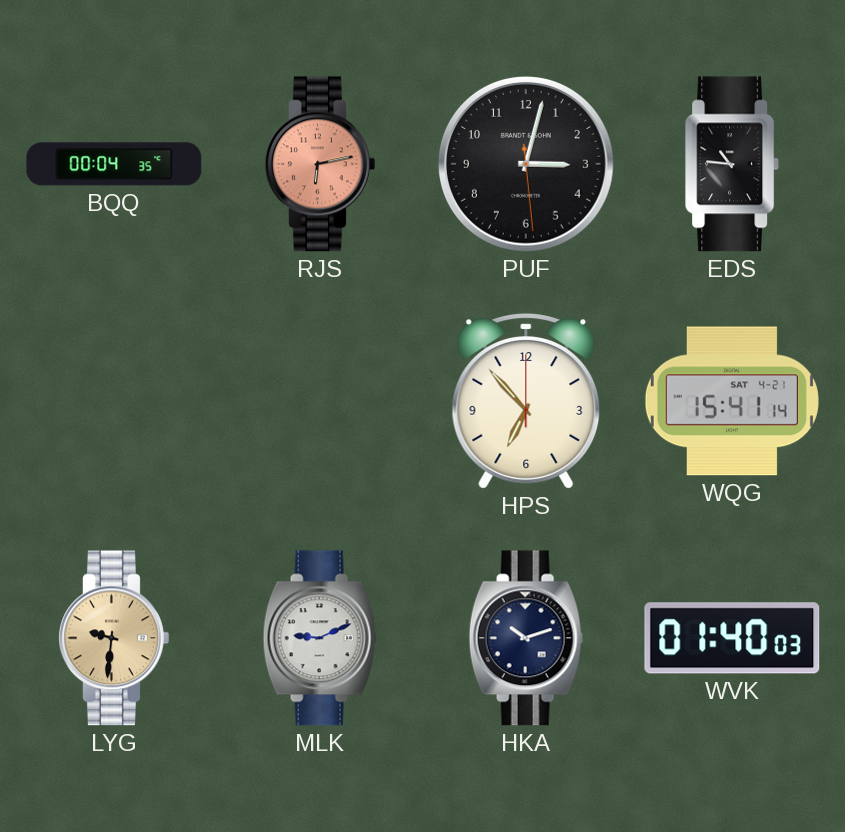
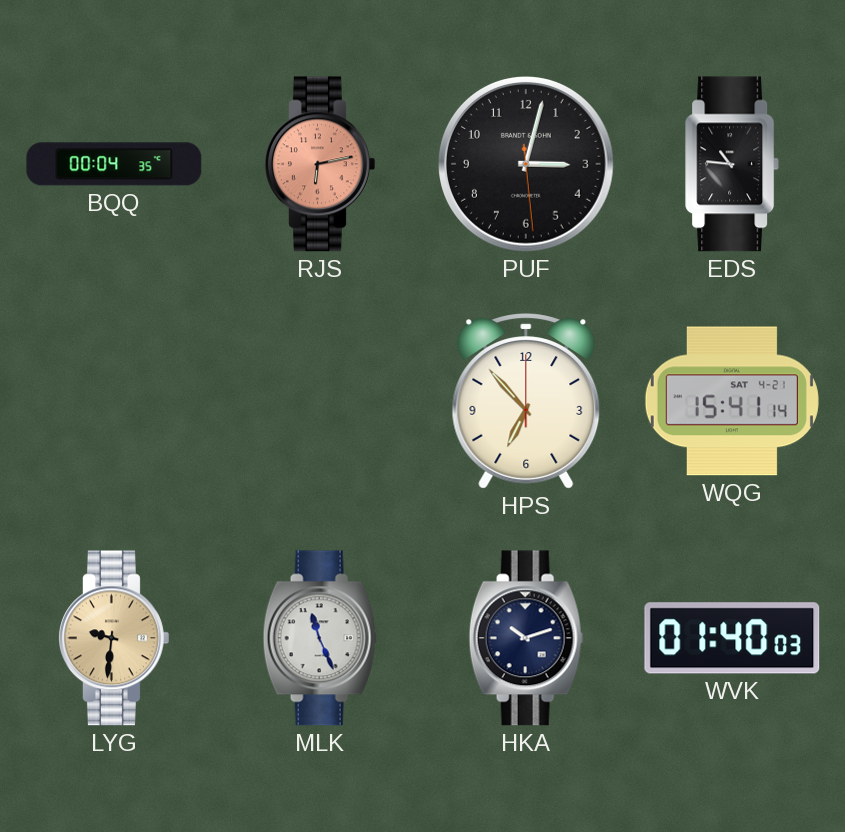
MLK: 9:11 -> 11:26
